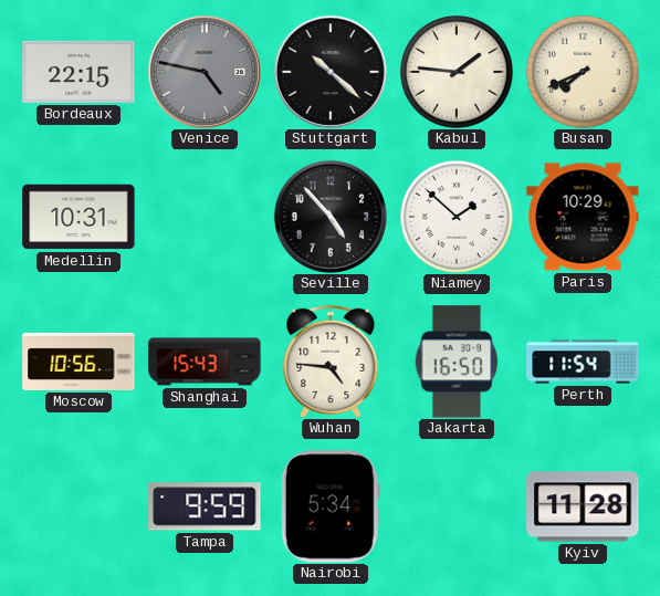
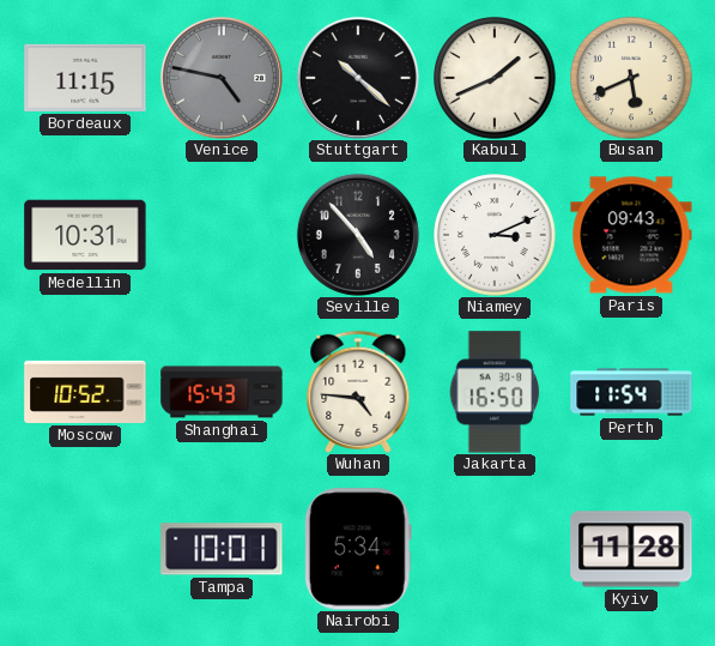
Bordeaux: 22:15 -> 11:15
Kabul: 1:46 -> 1:41
Busan: 7:41 -> 5:41
Niamey: 1:52 -> 3:11
Paris: 10:29 -> 09:43
Moscow: 10:56 -> 10:52
Tampa: 9:59 -> 10:01
